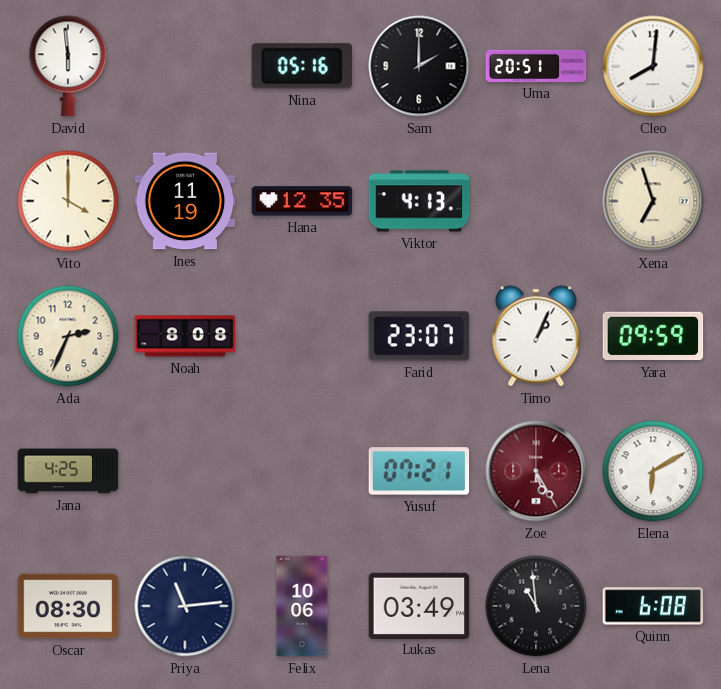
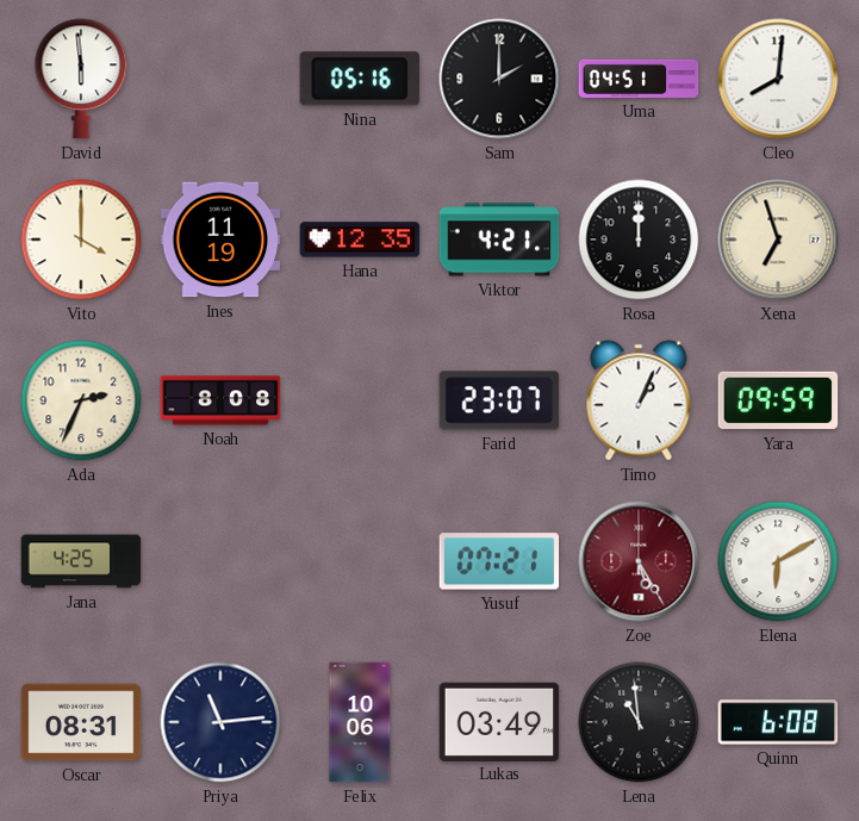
Uma: 20:51 -> 04:51
Viktor: 4:13 -> 4:21
Rosa: none -> 12:00
Oscar: 08:30 -> 08:31
